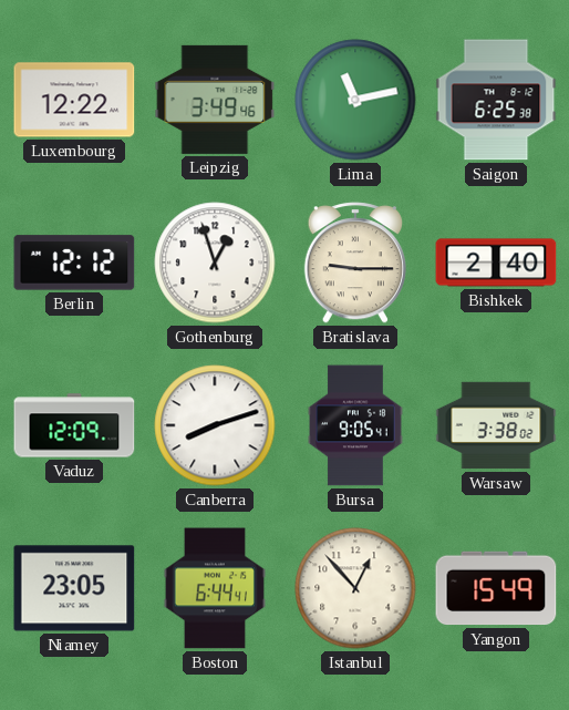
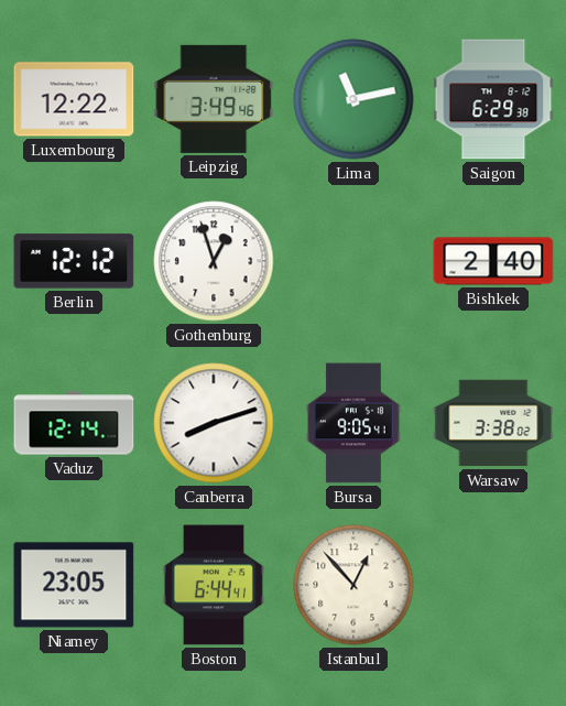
Saigon: 6:25 -> 6:29
Bratislava: 9:15 -> none
Vaduz: 12:09 -> 12:14
Yangon: 15:49 -> none
